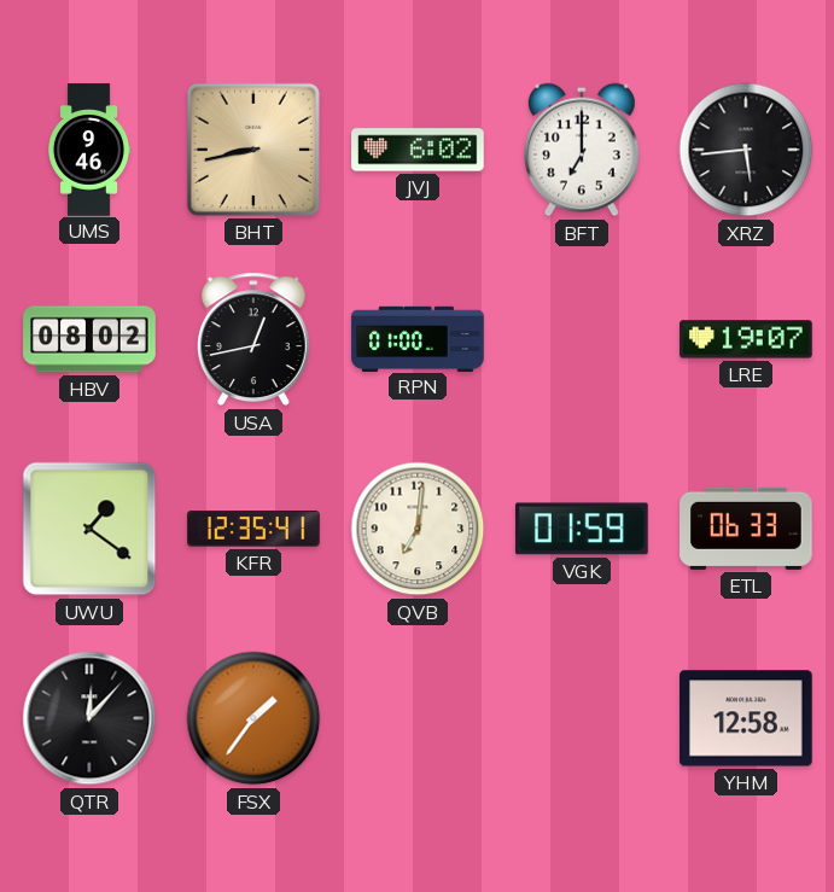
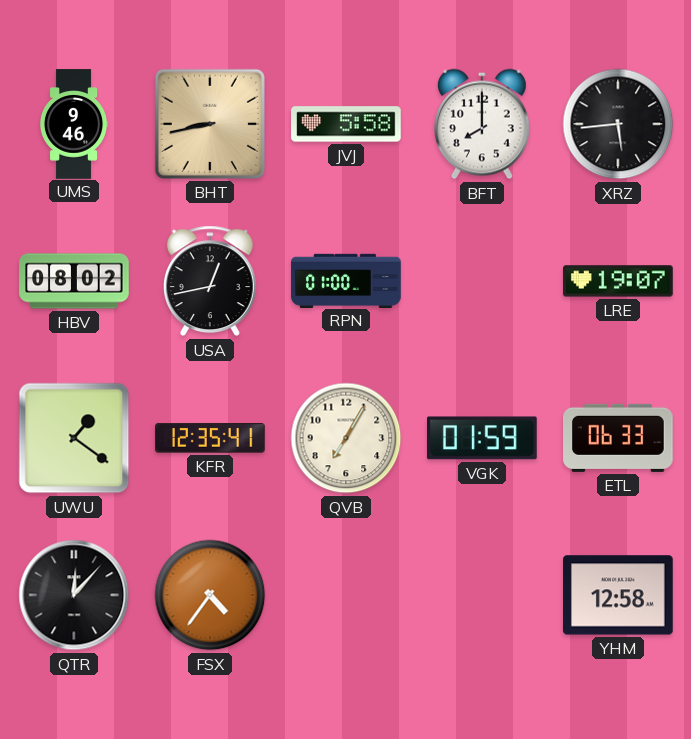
JVJ: 6:02 -> 5:58
BFT: 7:00 -> 8:00
QVB: 7:01 -> 7:05
FSX: 1:36 -> 4:36
